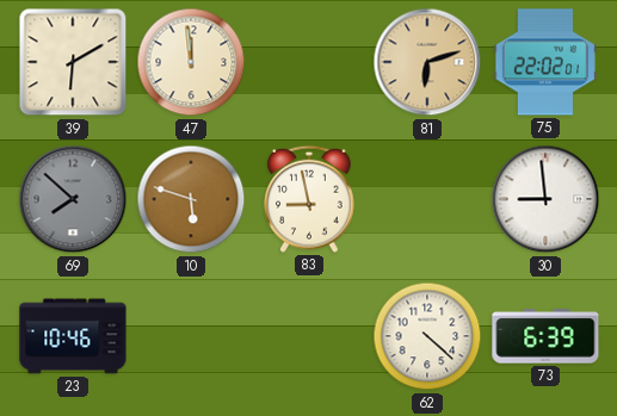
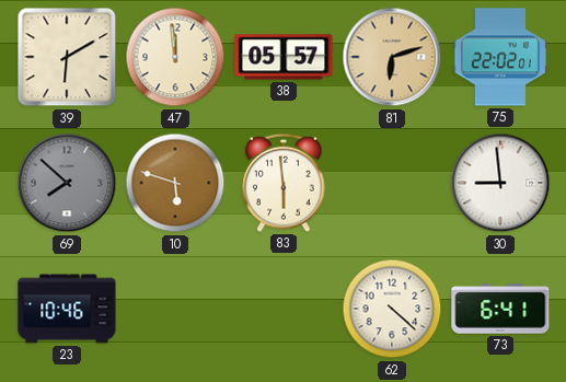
38: none -> 05:57
83: 8:58 -> 5:59
73: 6:39 -> 6:41
